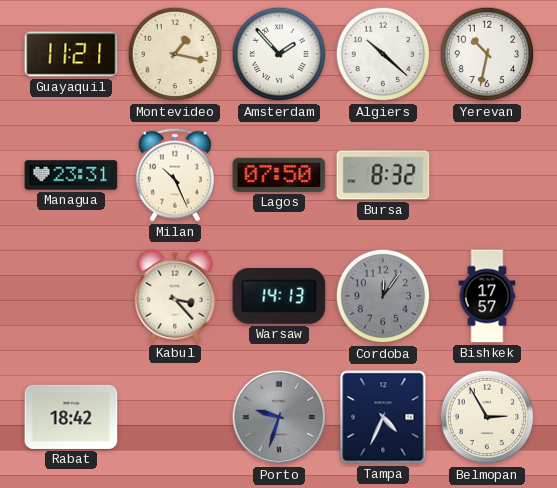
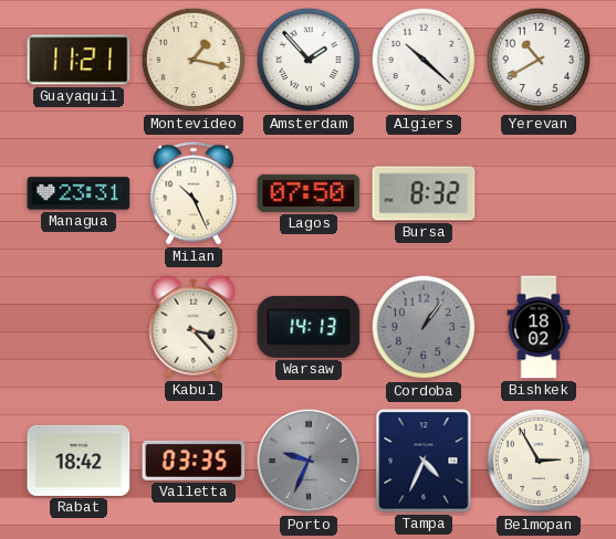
Yerevan: 10:32 -> 10:40
Cordoba: 12:06 -> 1:06
Bishkek: 17:57 -> 18:02
Valletta: none -> 03:35
Porto: 9:33 -> 9:34
